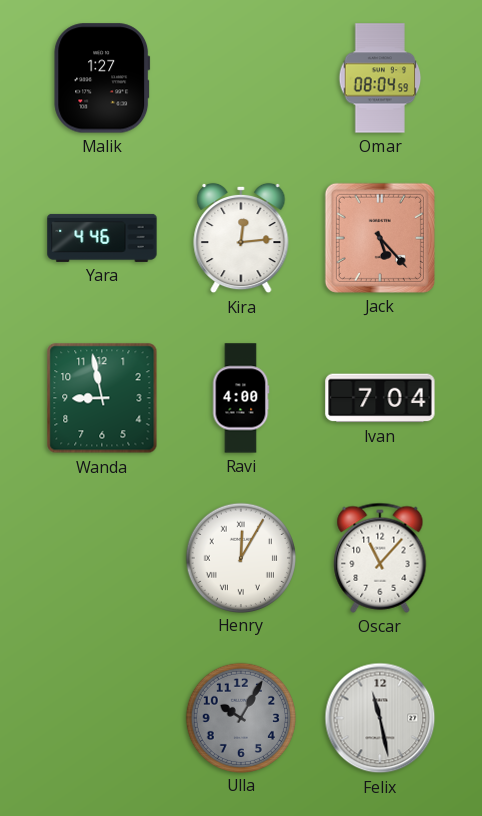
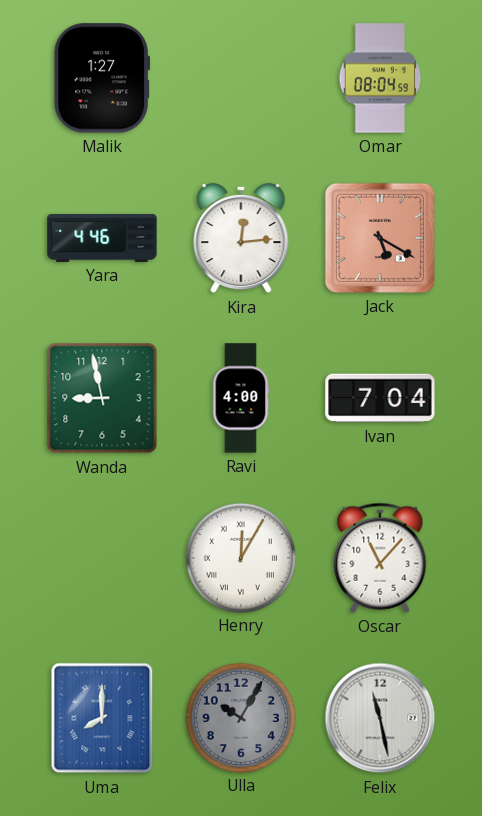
Jack: 5:23 -> 5:20
Uma: none -> 8:00
